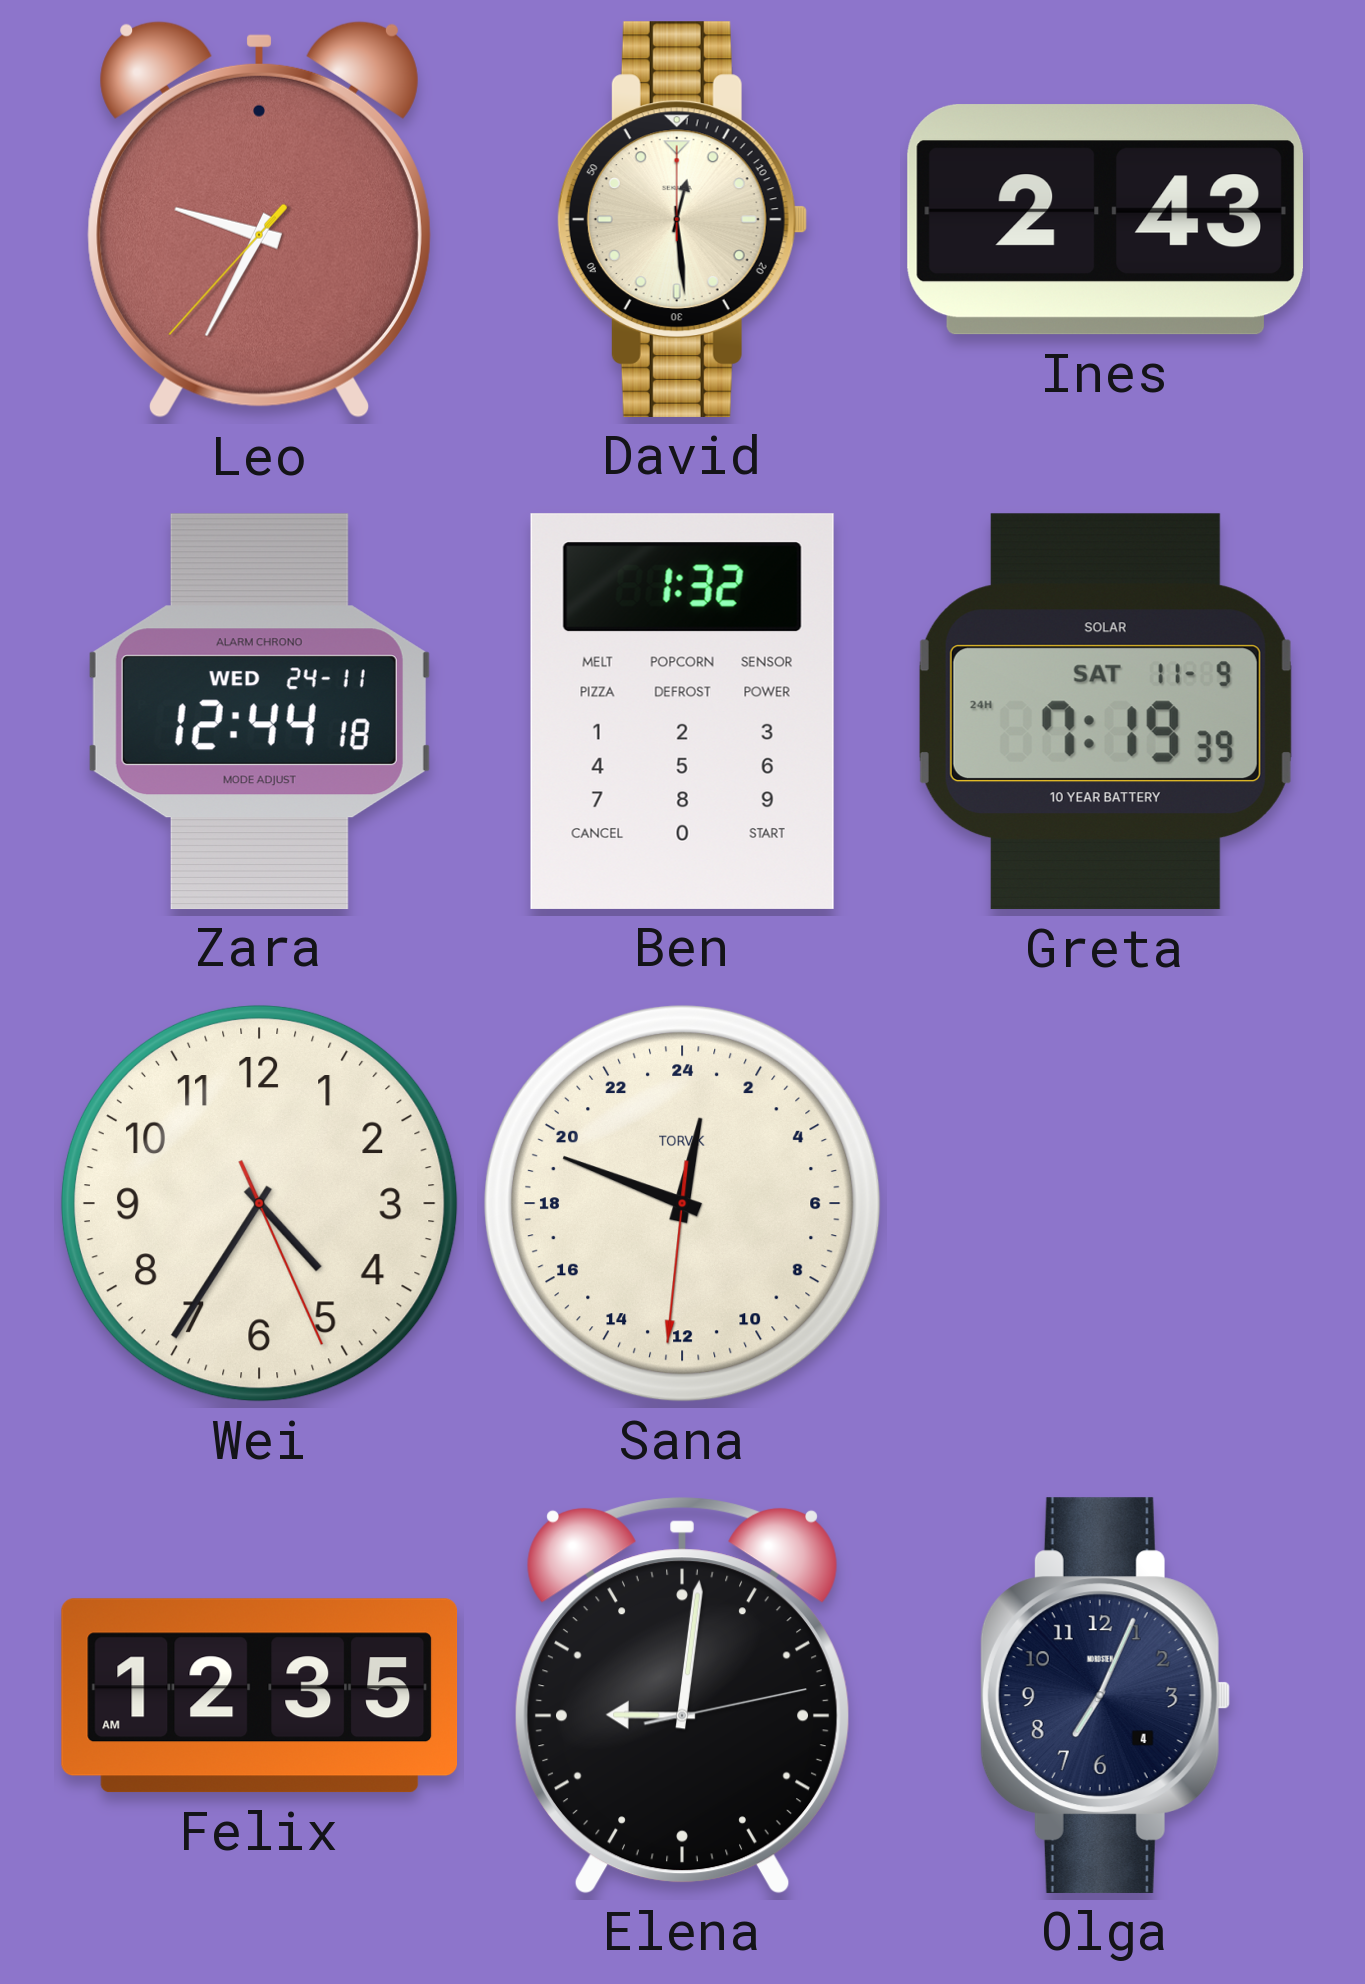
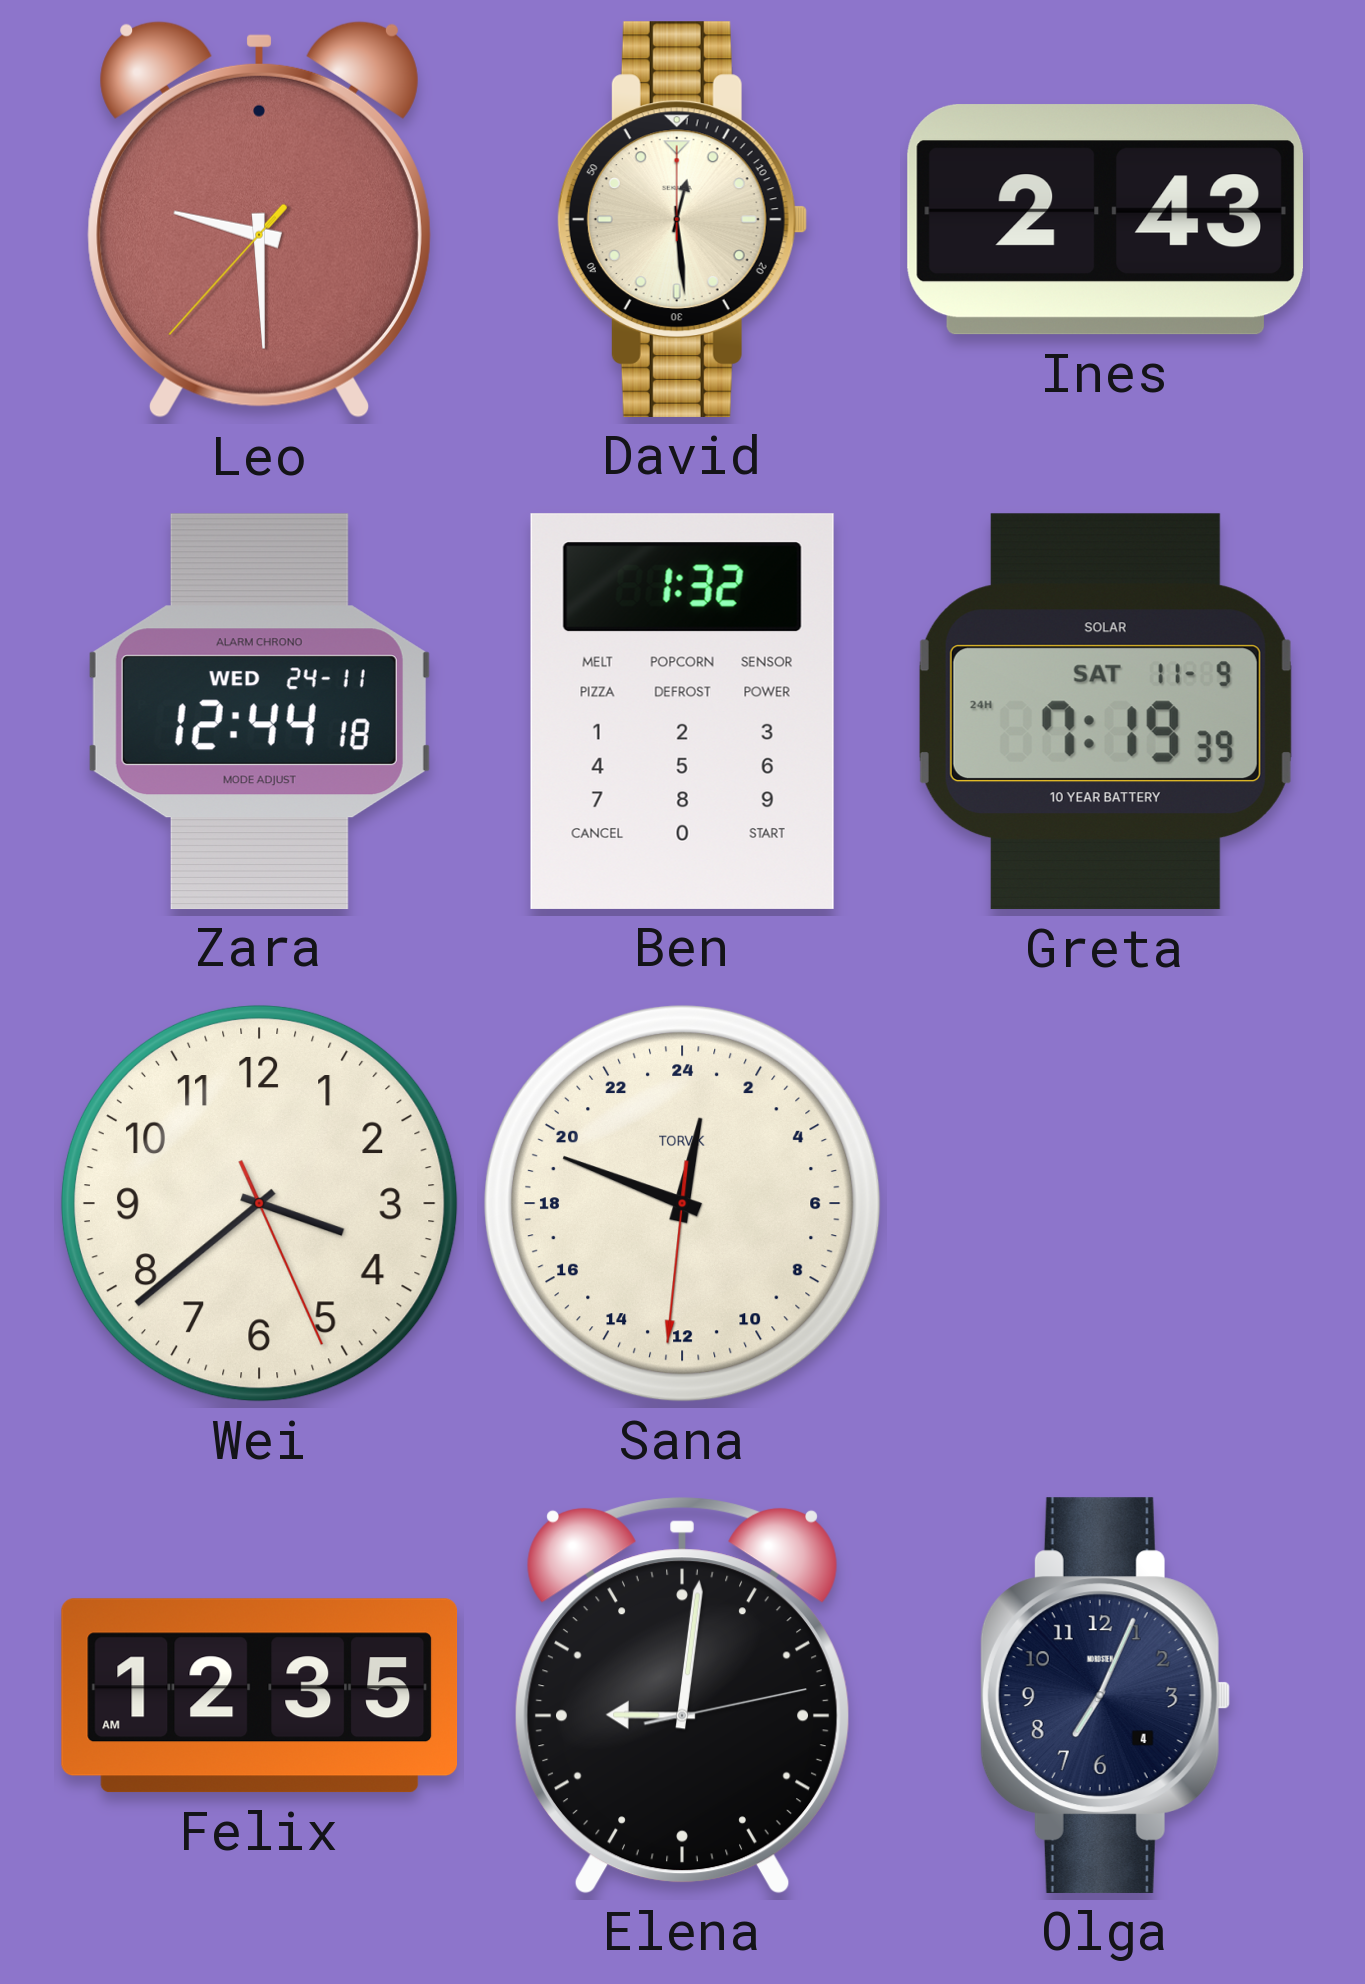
Leo: 9:34 -> 9:29
Wei: 4:35 -> 3:38
